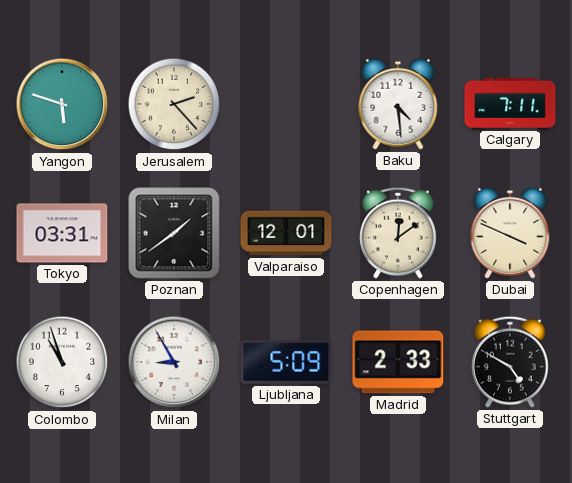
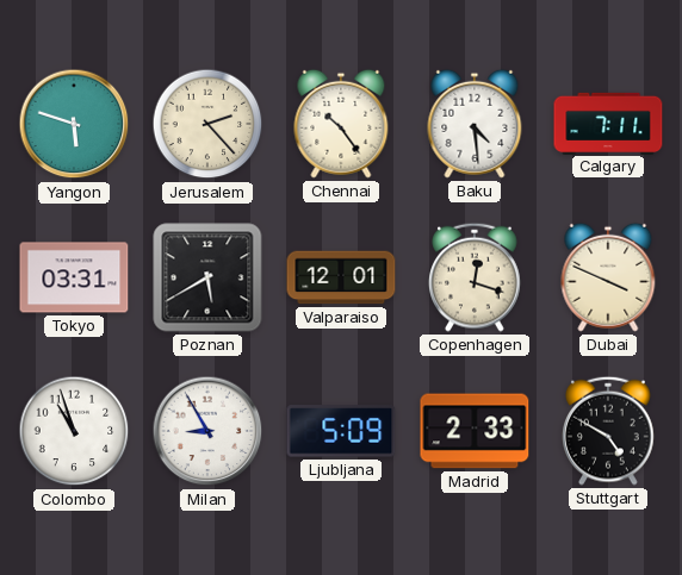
Chennai: none -> 10:24
Poznan: 1:39 -> 5:40
Copenhagen: 12:09 -> 12:18
